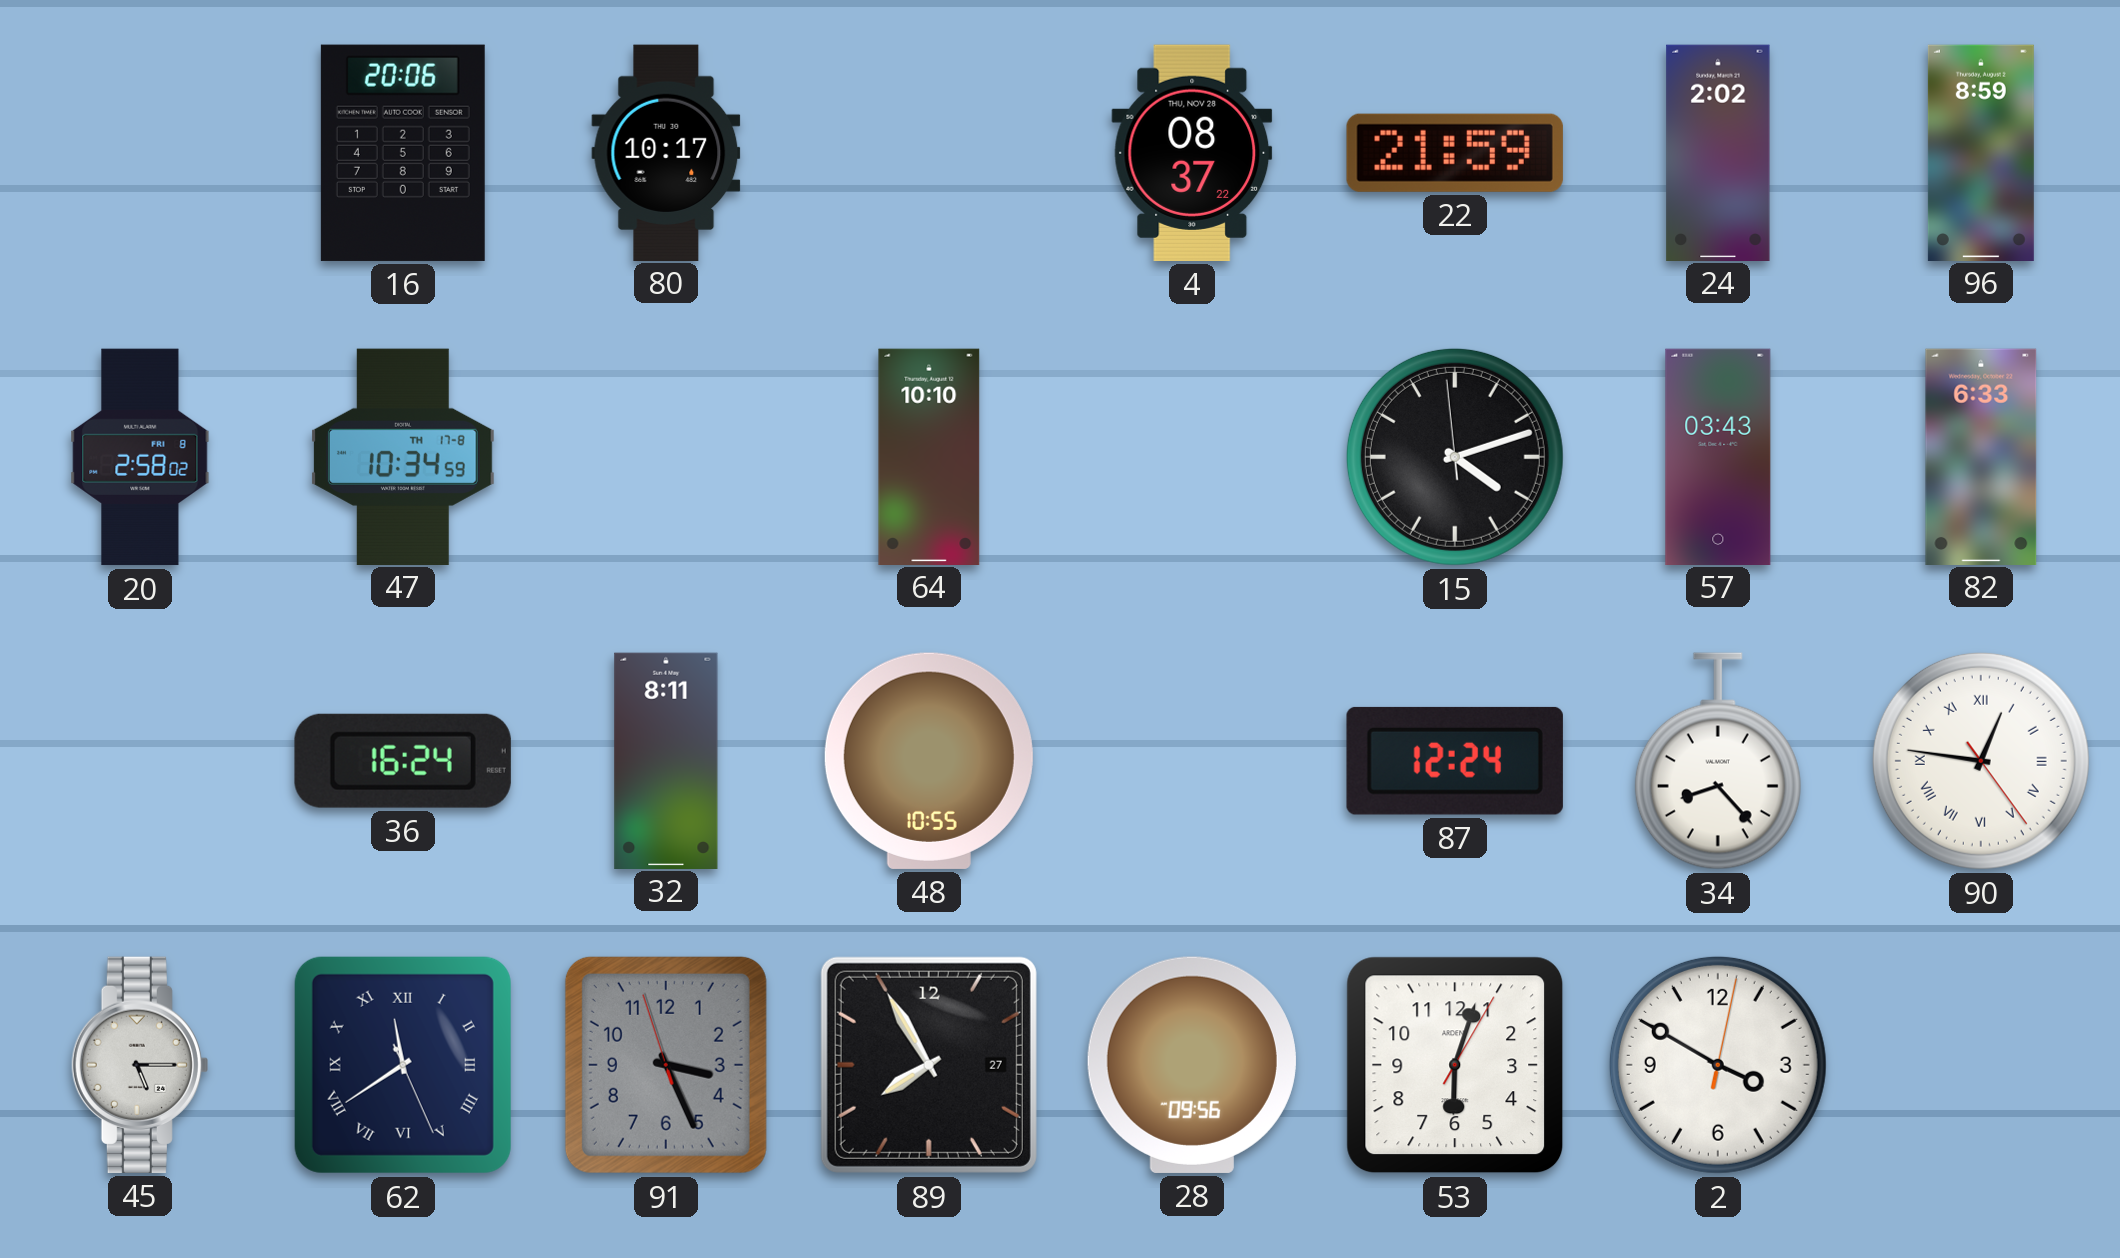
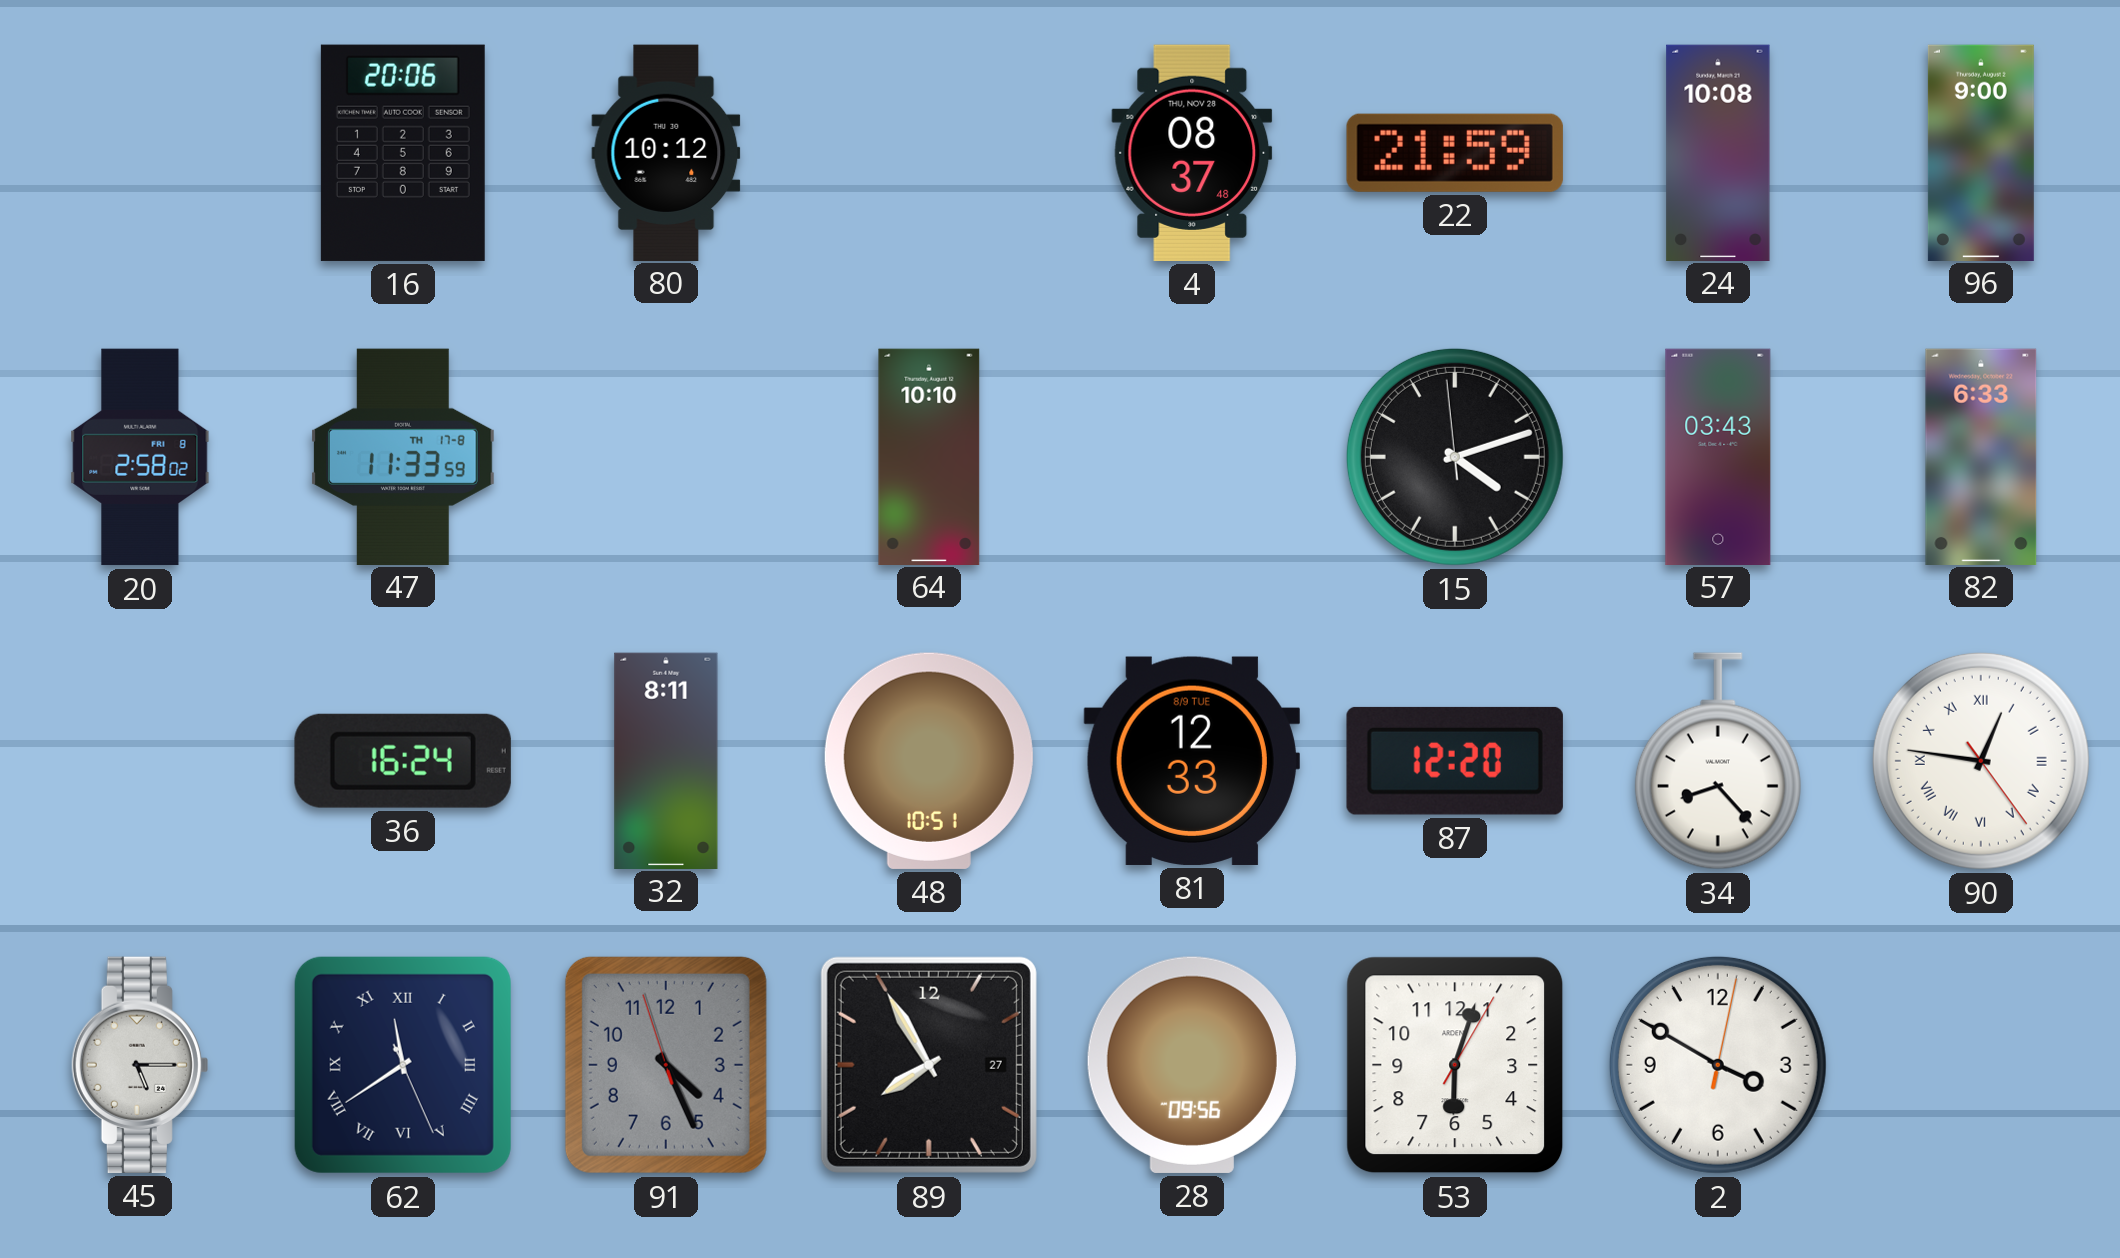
80: 10:17 -> 10:12
4: 08:37:22 -> 08:37:48
24: 2:02 -> 10:08
96: 8:59 -> 9:00
47: 10:34 -> 11:33
48: 10:55 -> 10:51
81: none -> 12:33
87: 12:24 -> 12:20
91: 3:25 -> 4:25
